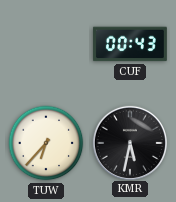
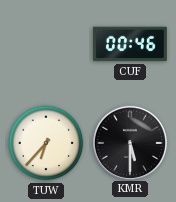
CUF: 00:43 -> 00:46
KMR: 5:32 -> 5:30
